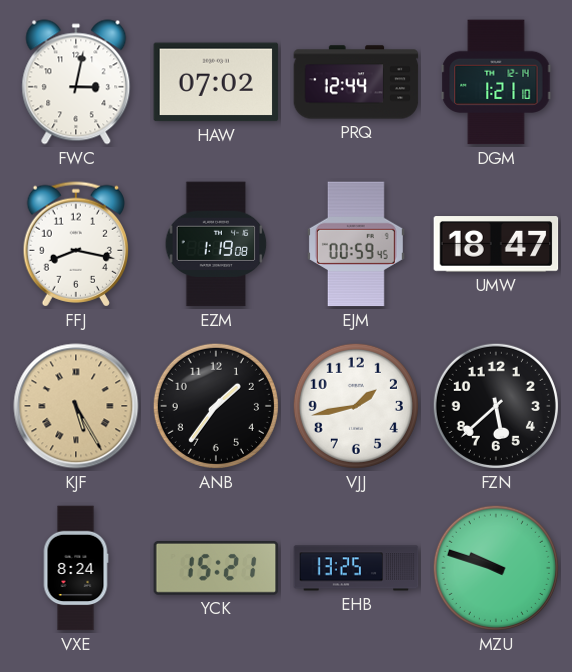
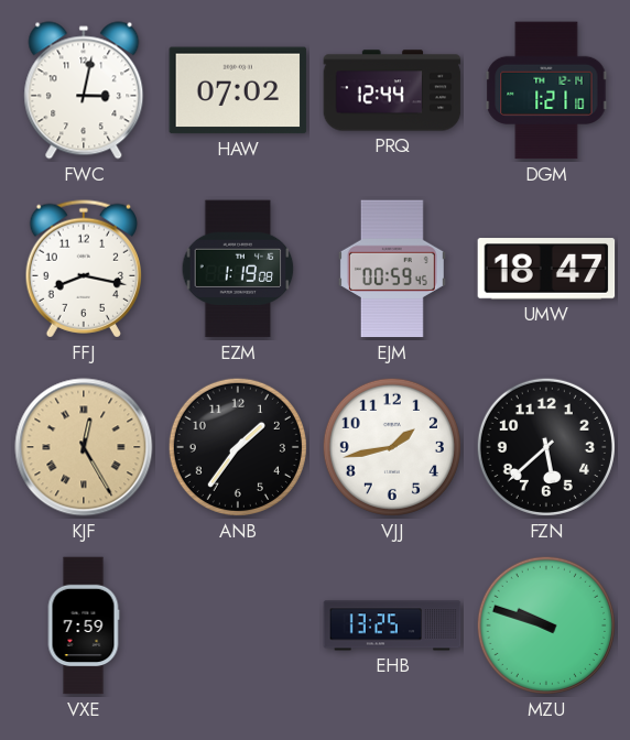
KJF: 5:25 -> 12:25
VXE: 8:24 -> 7:59
YCK: 15:21 -> none
